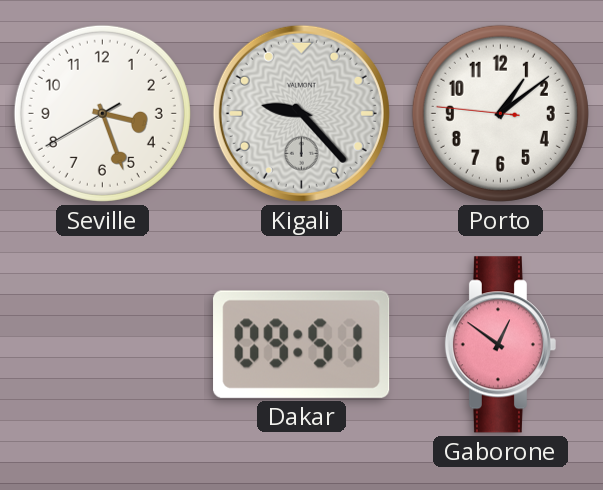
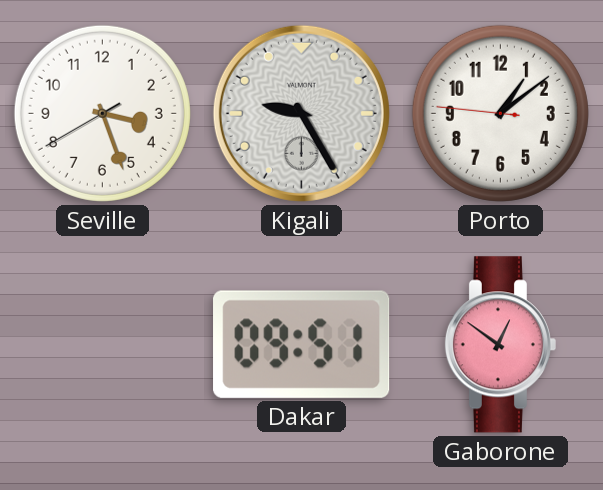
Kigali: 9:23 -> 9:25
